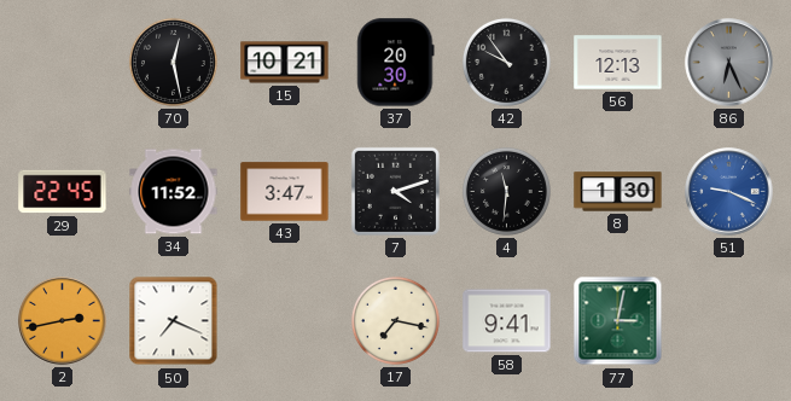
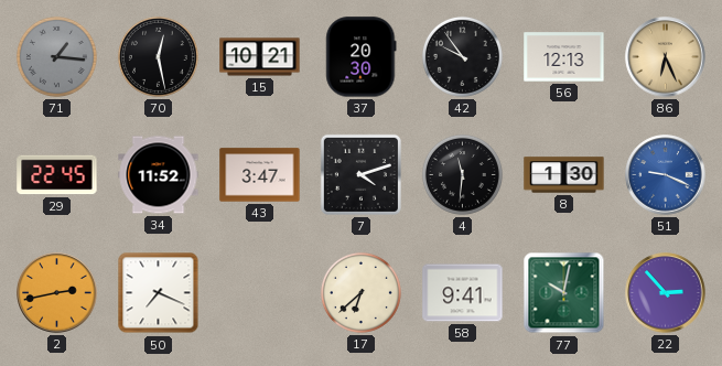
71: none -> 1:16
86 dial: grey -> champagne
17: 7:17 -> 6:38
77: 3:02 -> 10:02
22: none -> 2:53
